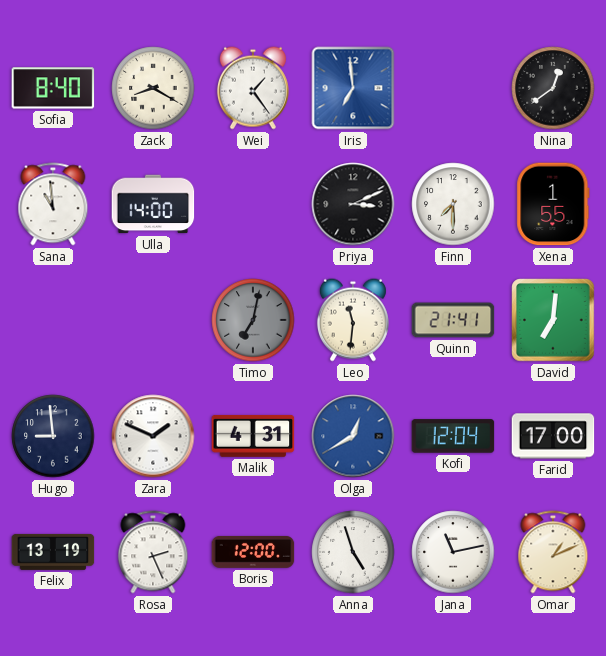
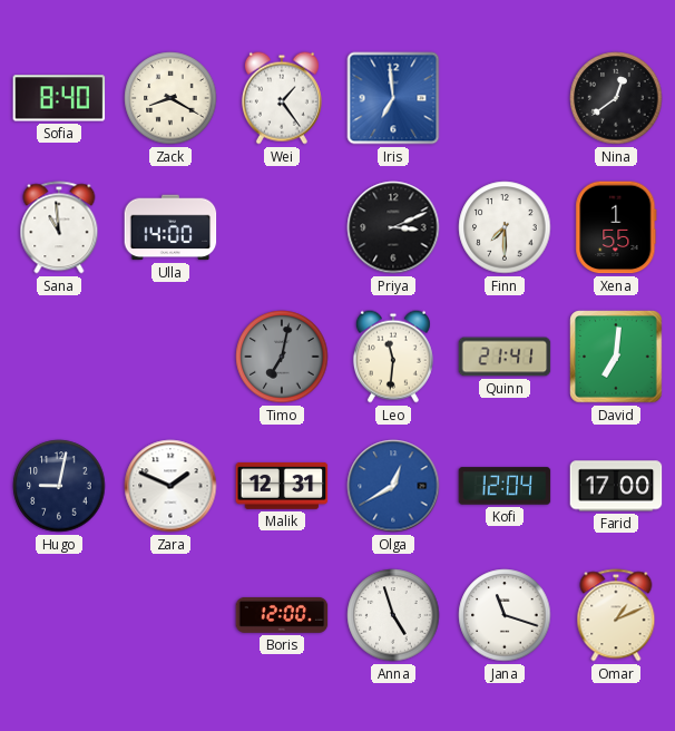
Hugo: 8:59 -> 9:02
Malik: 4:31 -> 12:31
Felix: 13:19 -> none
Rosa: 2:26 -> none
Jana: 11:13 -> 11:18
